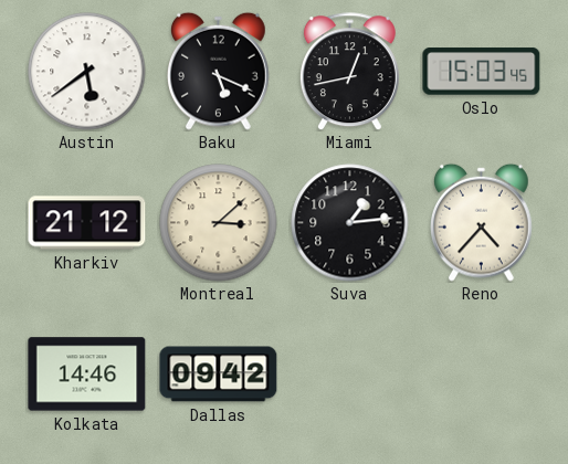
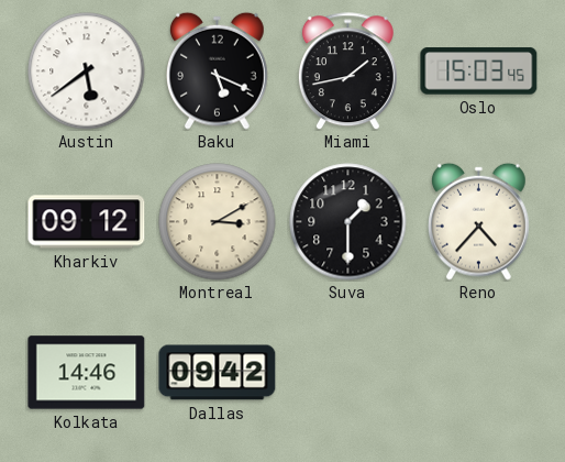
Miami: 12:43 -> 1:43
Kharkiv: 21:12 -> 09:12
Montreal: 3:08 -> 3:10
Suva: 1:14 -> 1:30
